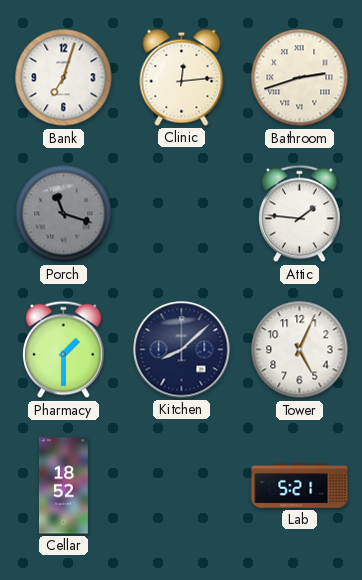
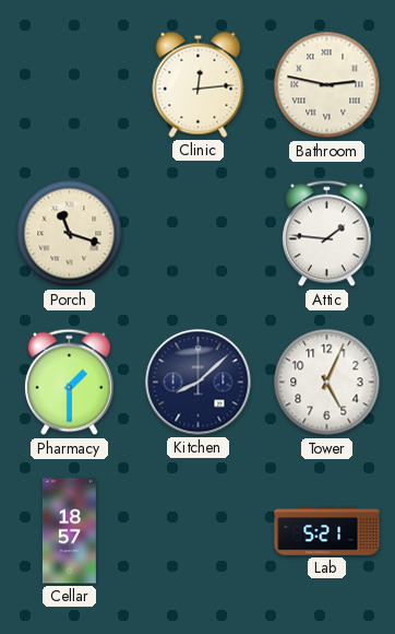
Bank: 7:03 -> none
Bathroom: 2:42 -> 2:47
Porch dial: grey -> cream
Cellar: 18:52 -> 18:57
